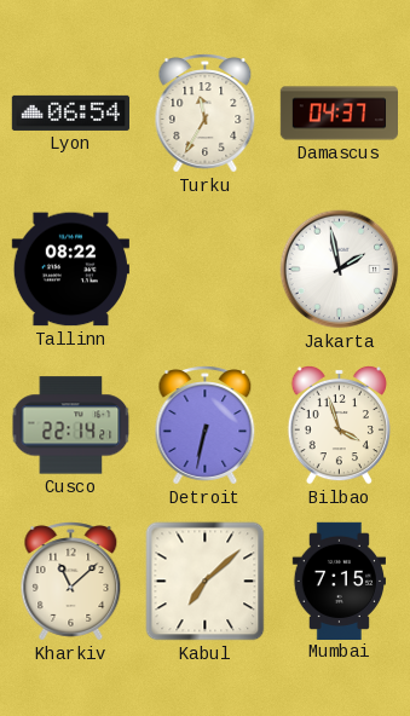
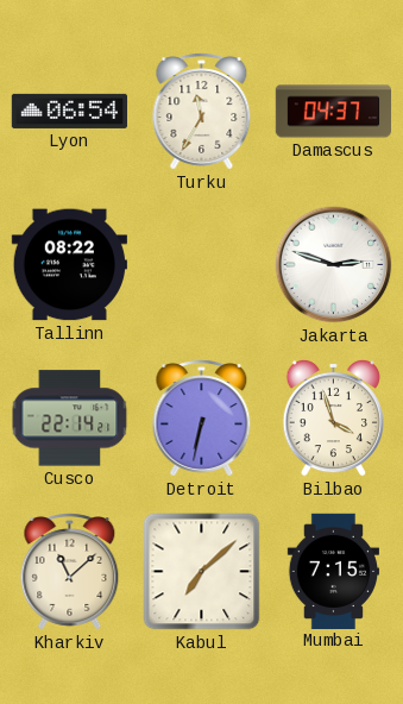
Jakarta: 1:58 -> 2:48
